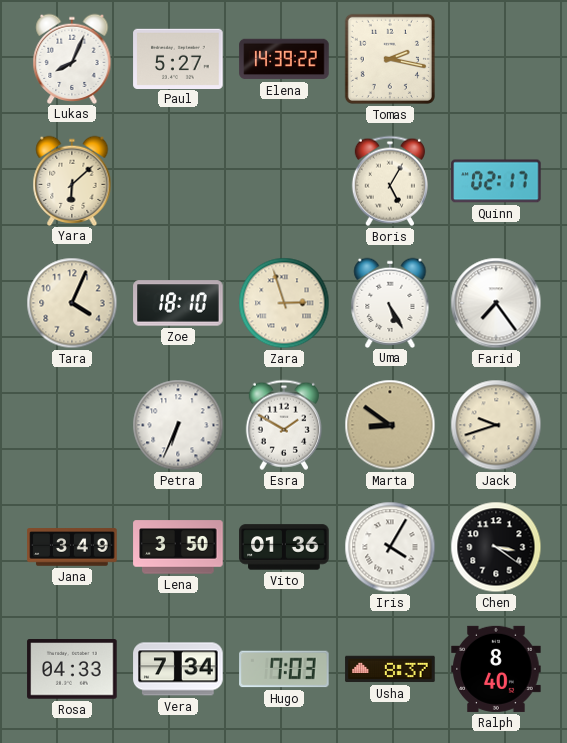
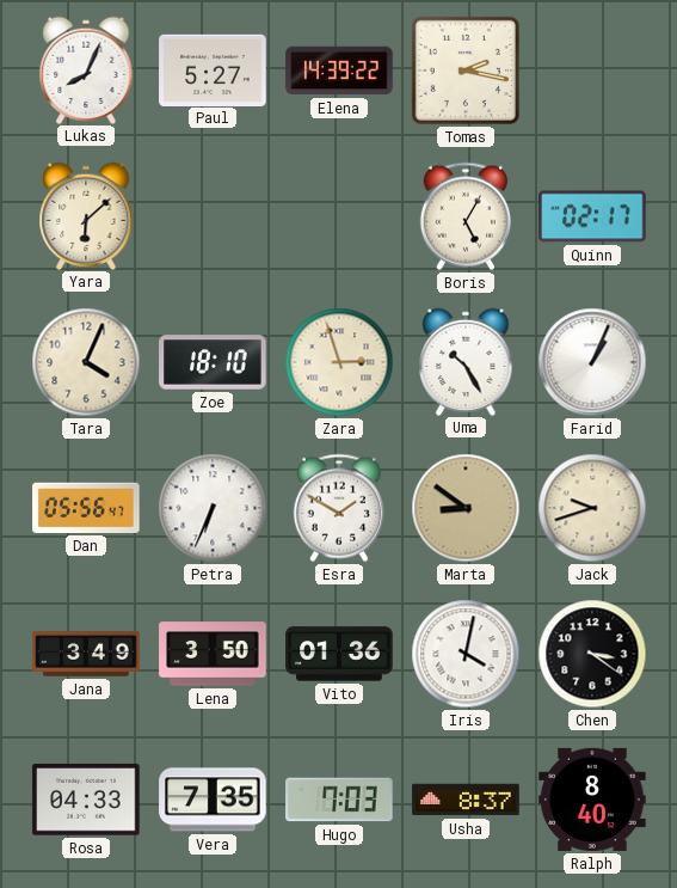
Uma: 5:25 -> 10:25
Farid: 7:24 -> 1:04
Dan: none -> 05:56
Iris: 4:05 -> 4:02
Vera: 7:34 -> 7:35
